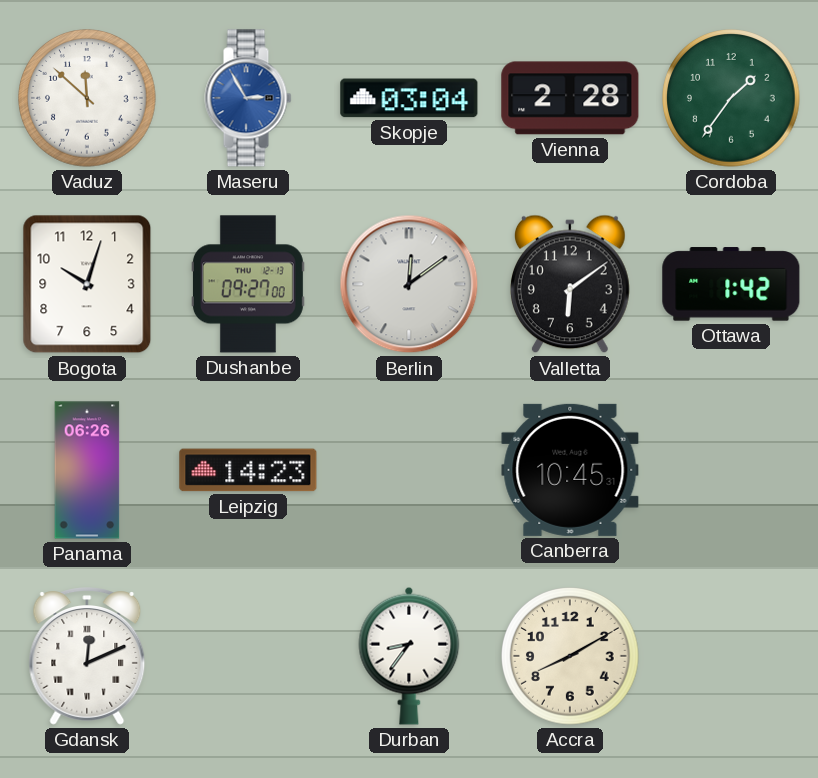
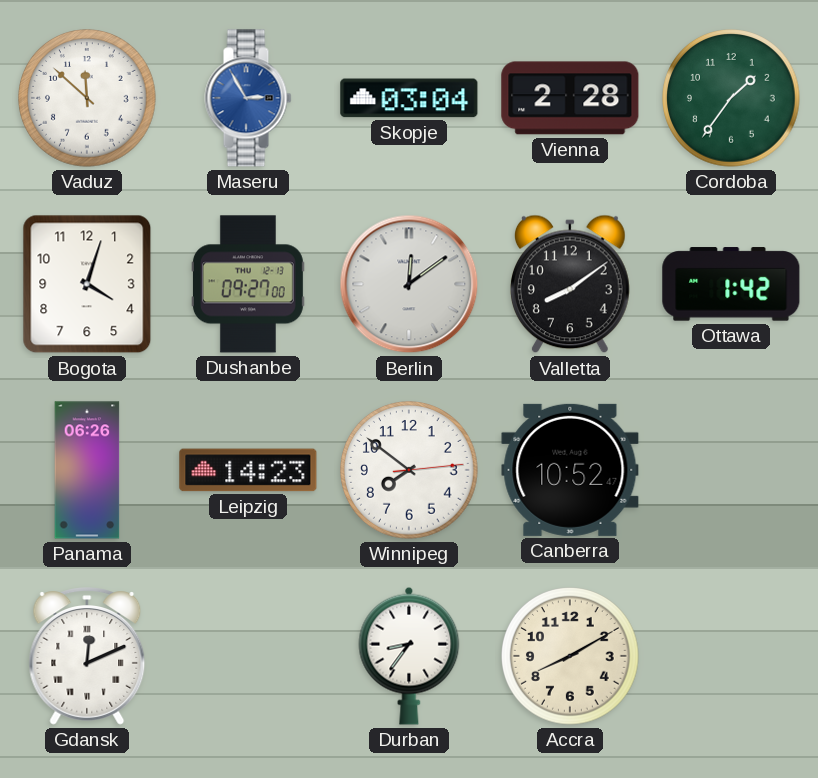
Bogota: 10:03 -> 4:03
Valletta: 6:09 -> 8:09
Winnipeg: none -> 7:51
Canberra: 10:45 -> 10:52
